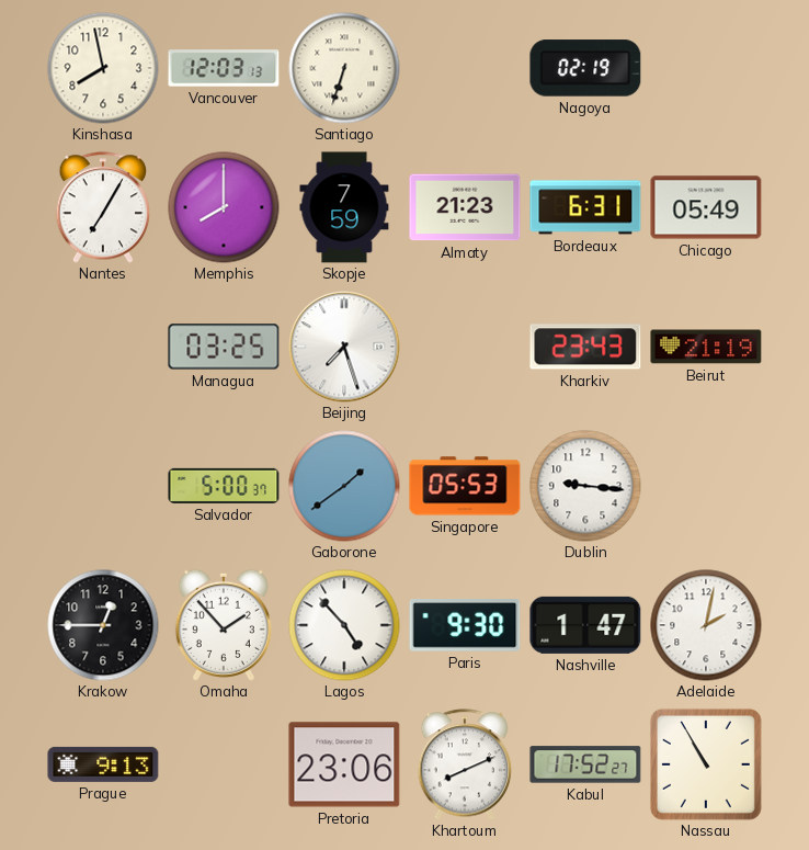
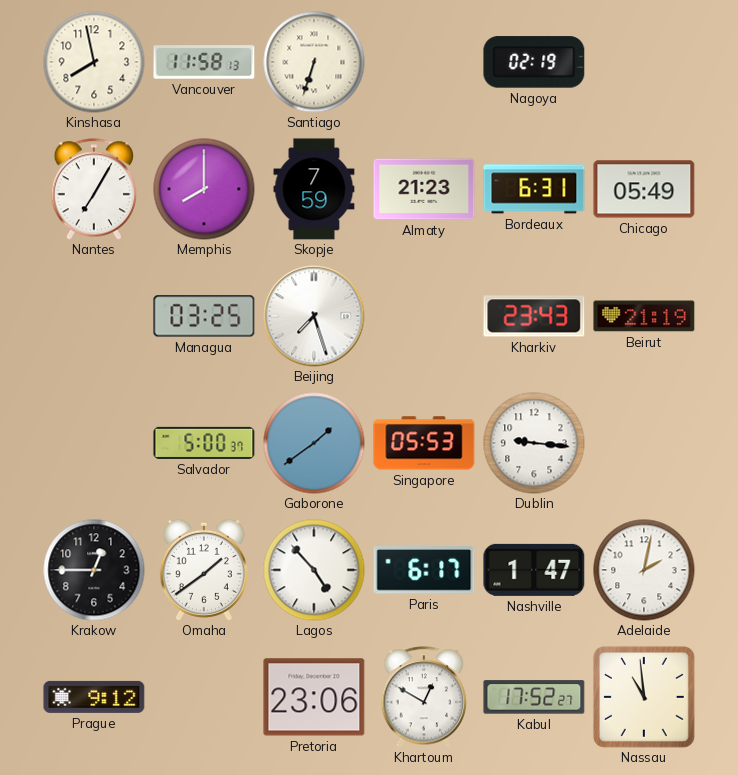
Vancouver: 12:03 -> 11:58
Omaha: 1:53 -> 1:39
Paris: 9:30 -> 6:17
Prague: 9:13 -> 9:12
Khartoum: 8:11 -> 12:50
Nassau: 10:55 -> 10:59
